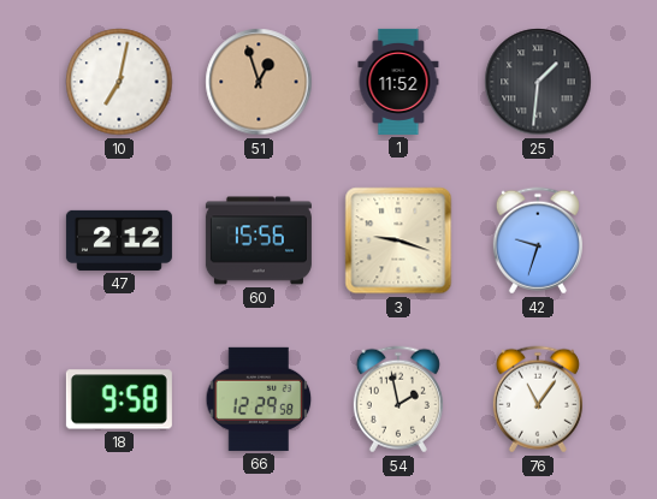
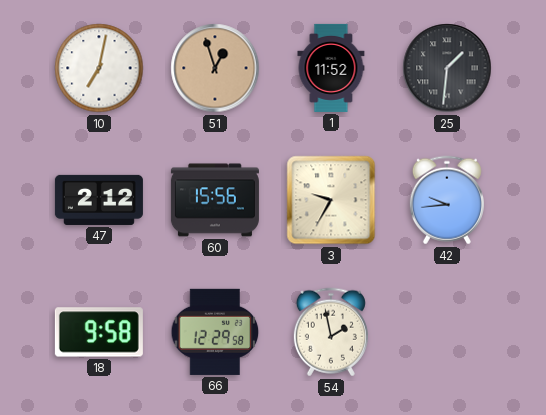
3: 9:18 -> 9:35
42: 9:33 -> 9:44
76: 11:06 -> none
